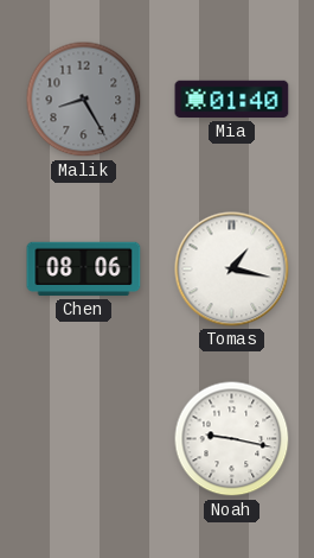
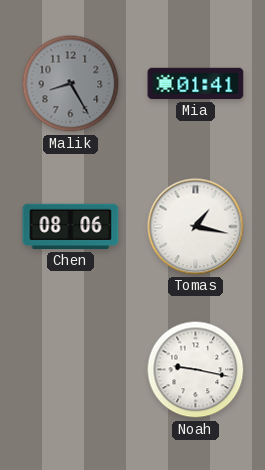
Mia: 01:40 -> 01:41
